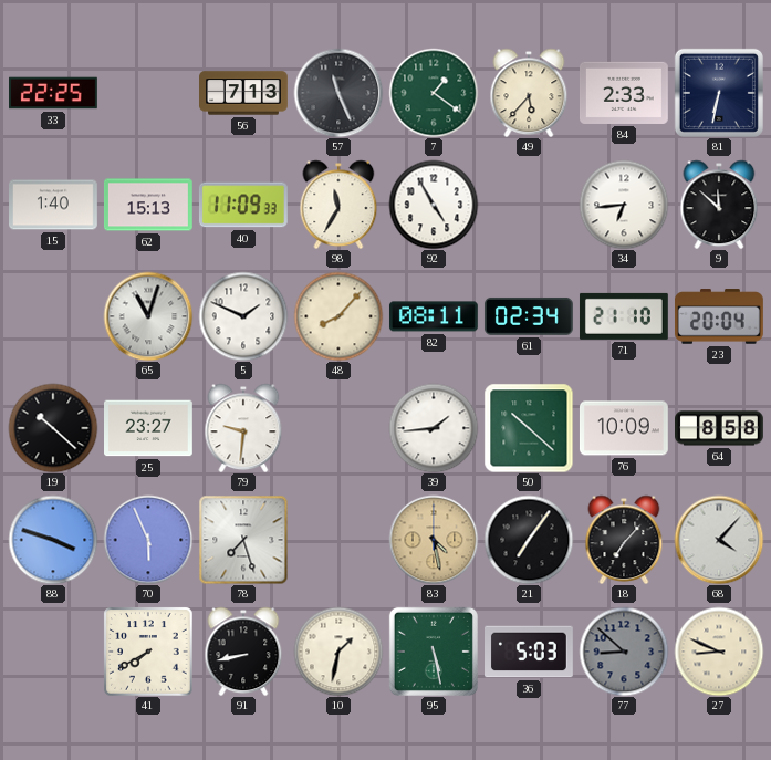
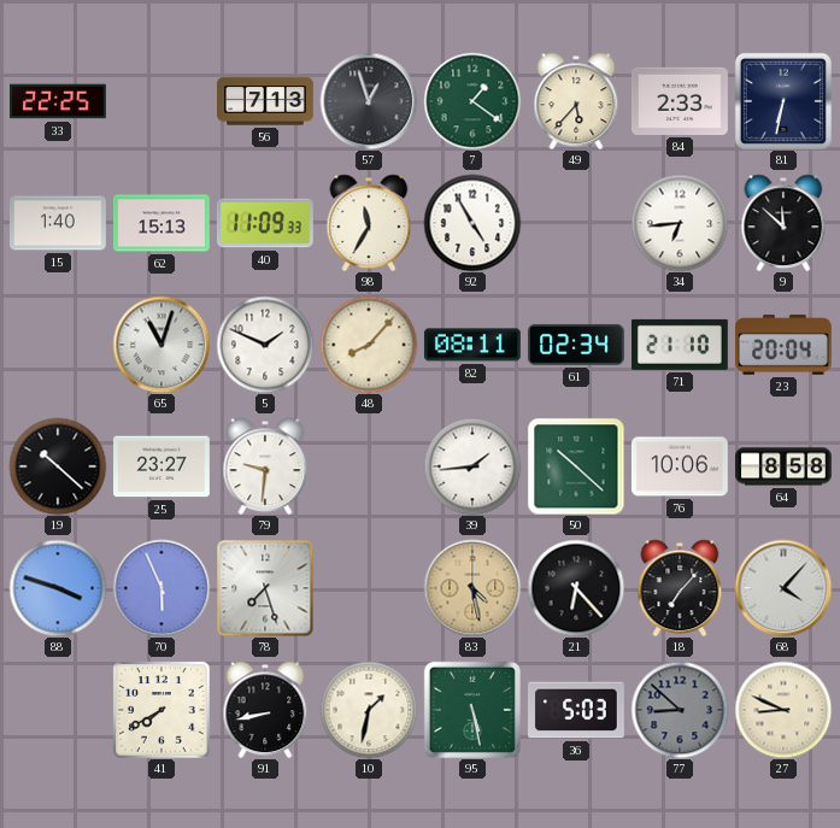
57: 11:26 -> 12:57
76: 10:09 -> 10:06
21: 7:06 -> 6:23
